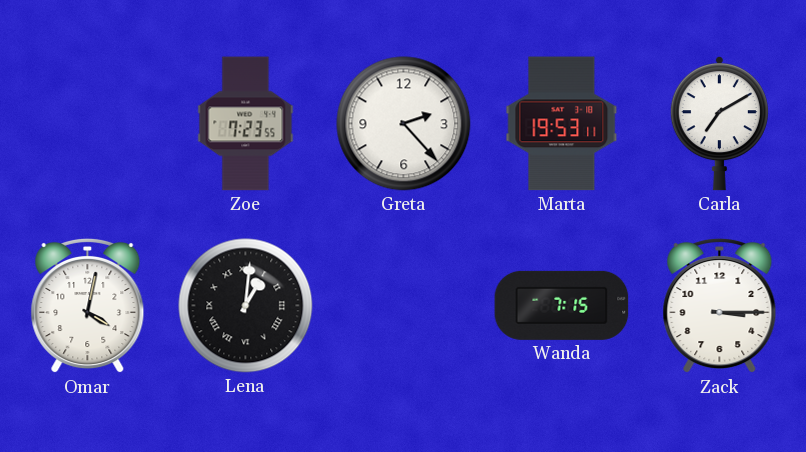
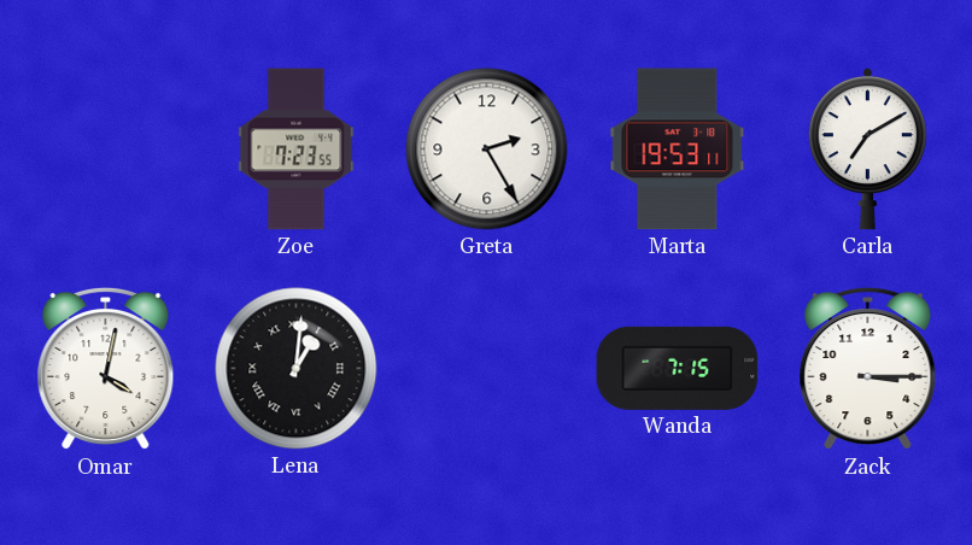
Greta: 2:23 -> 2:25
